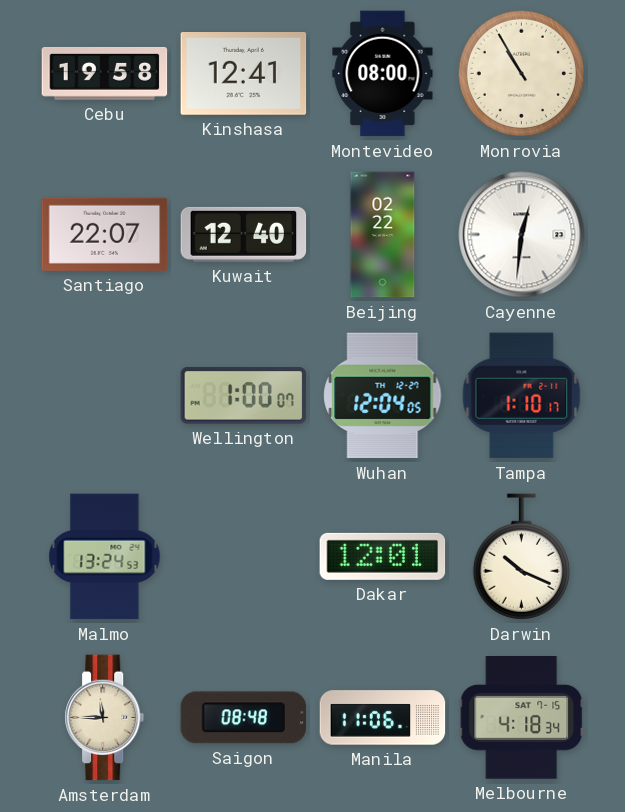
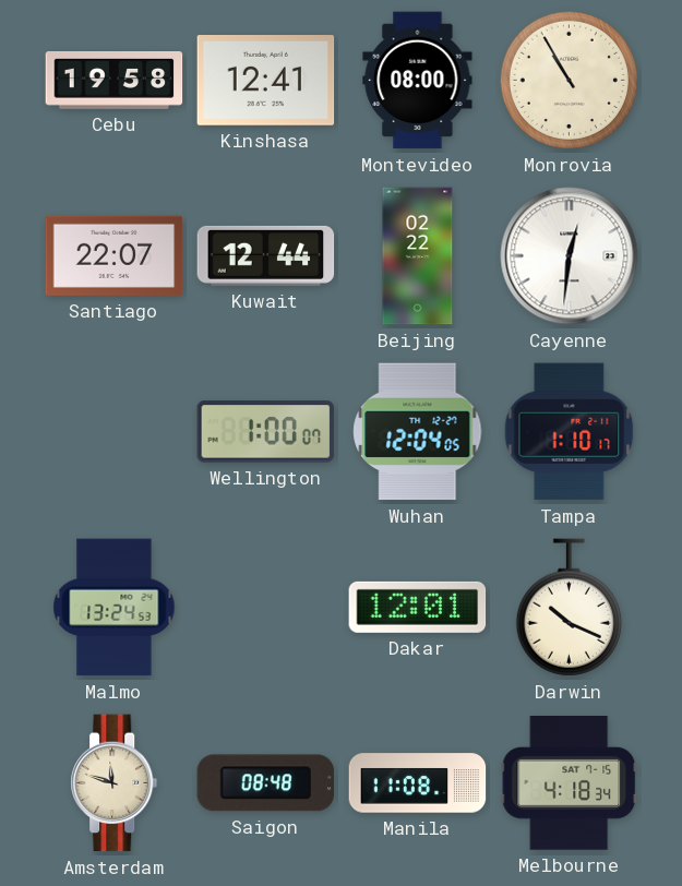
Kuwait: 12:40 -> 12:44
Amsterdam: 11:45 -> 11:48
Manila: 11:06 -> 11:08
